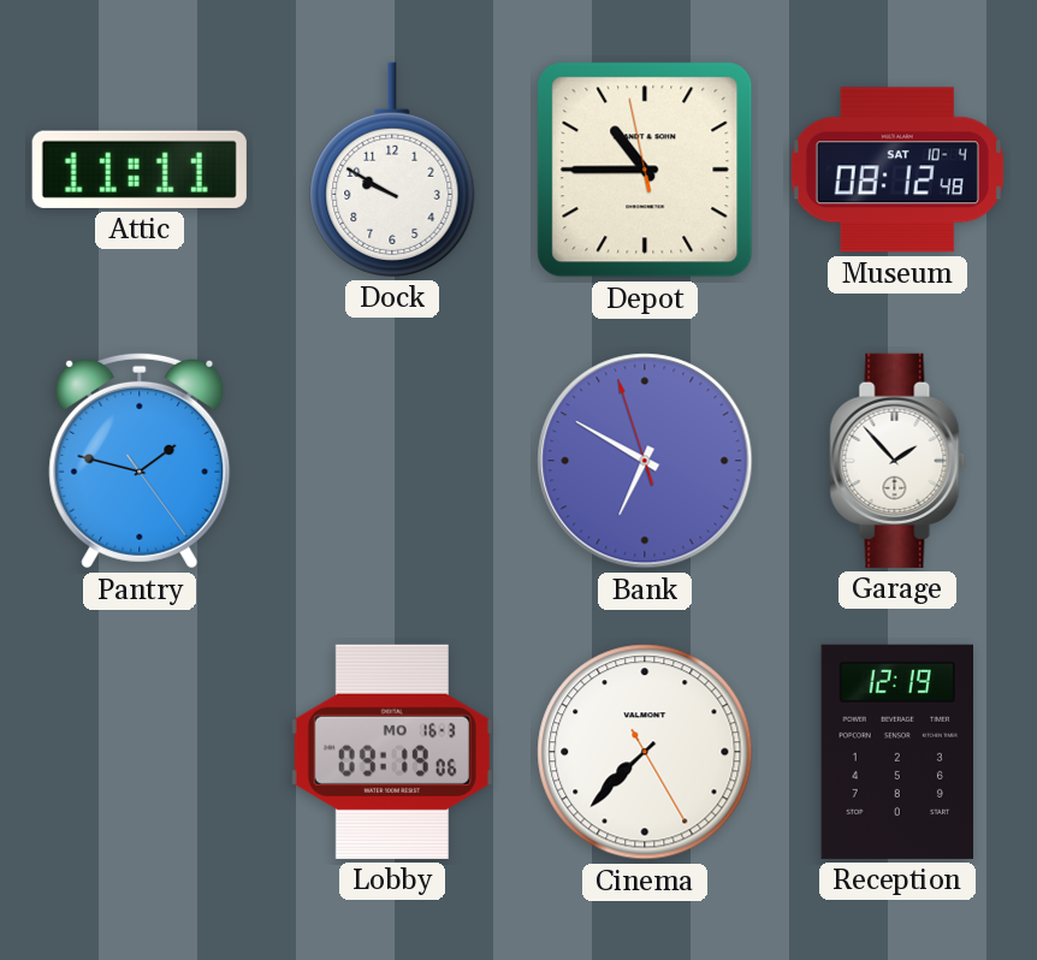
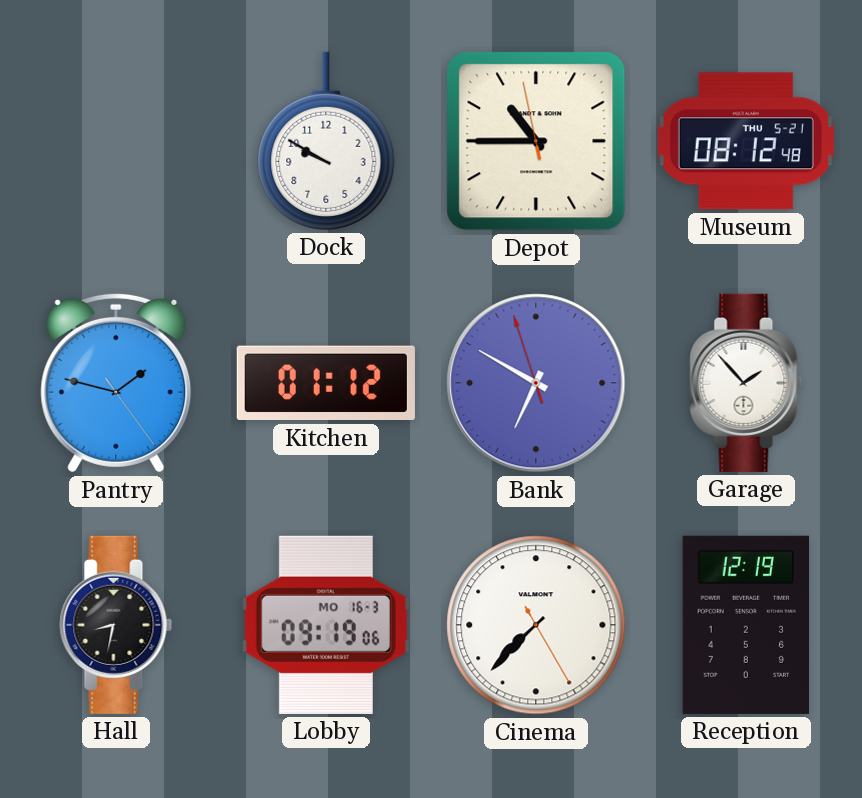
Attic: 11:11 -> none
Museum date: SAT 10-4 -> THU 5-21
Kitchen: none -> 01:12
Hall: none -> 8:32
